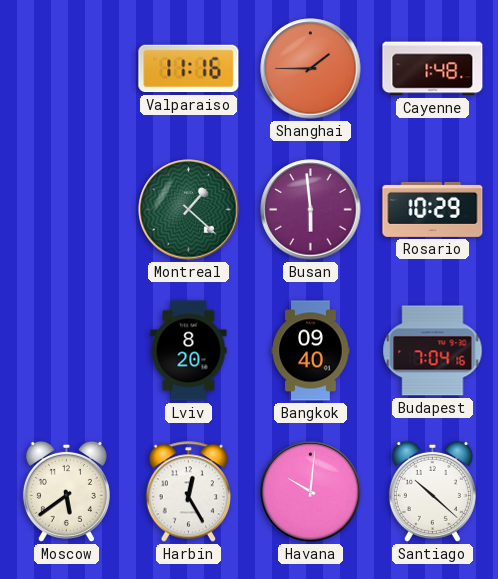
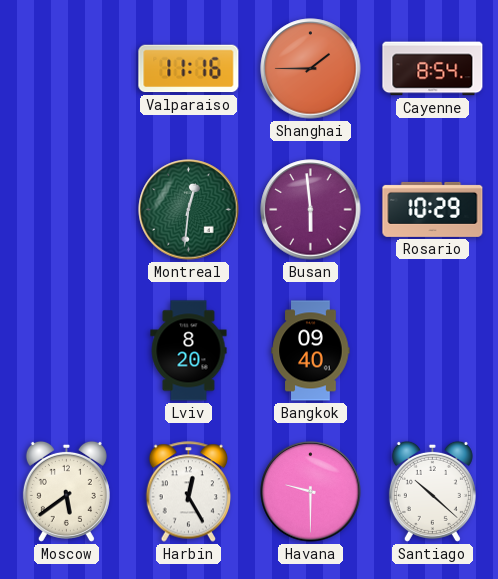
Cayenne: 1:48 -> 8:54
Montreal: 1:22 -> 12:31
Budapest: 7:04 -> none
Havana: 10:01 -> 9:30
